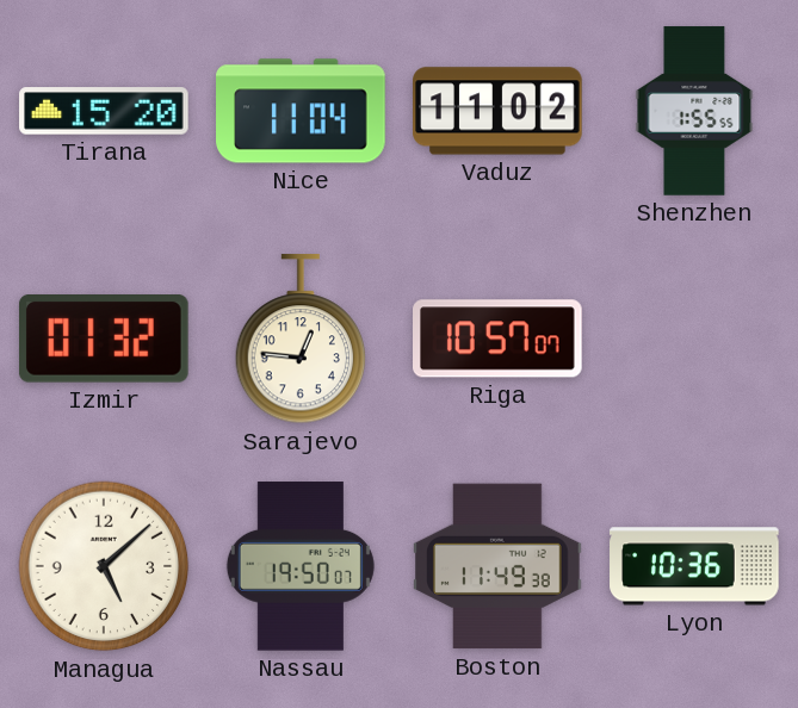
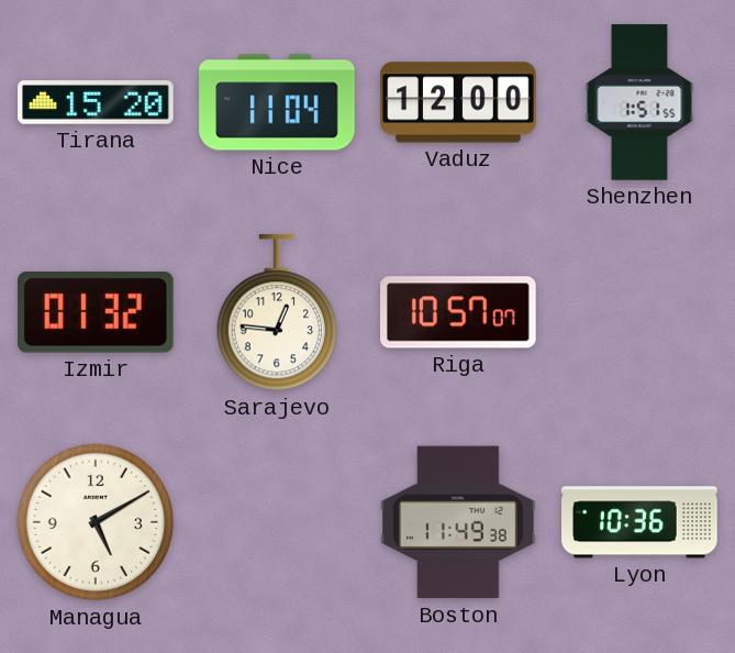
Vaduz: 11:02 -> 12:00
Shenzhen: 1:55 -> 1:51
Managua: 5:08 -> 5:10
Nassau: 19:50 -> none
